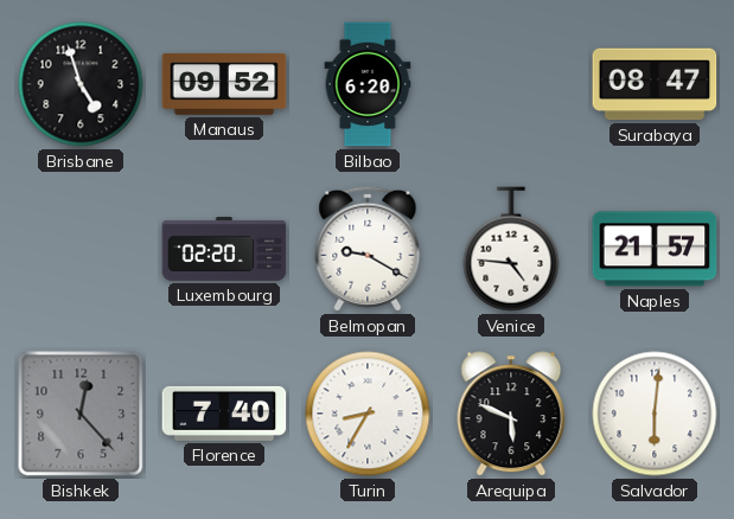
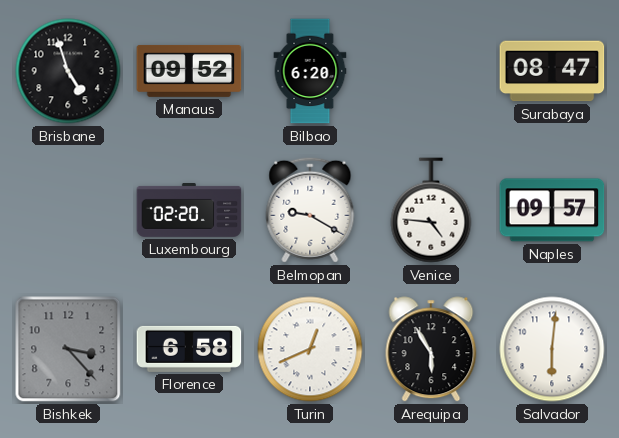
Naples: 21:57 -> 09:57
Bishkek: 12:23 -> 3:23
Florence: 7:40 -> 6:58
Turin: 8:35 -> 12:41
Arequipa: 5:49 -> 5:55
